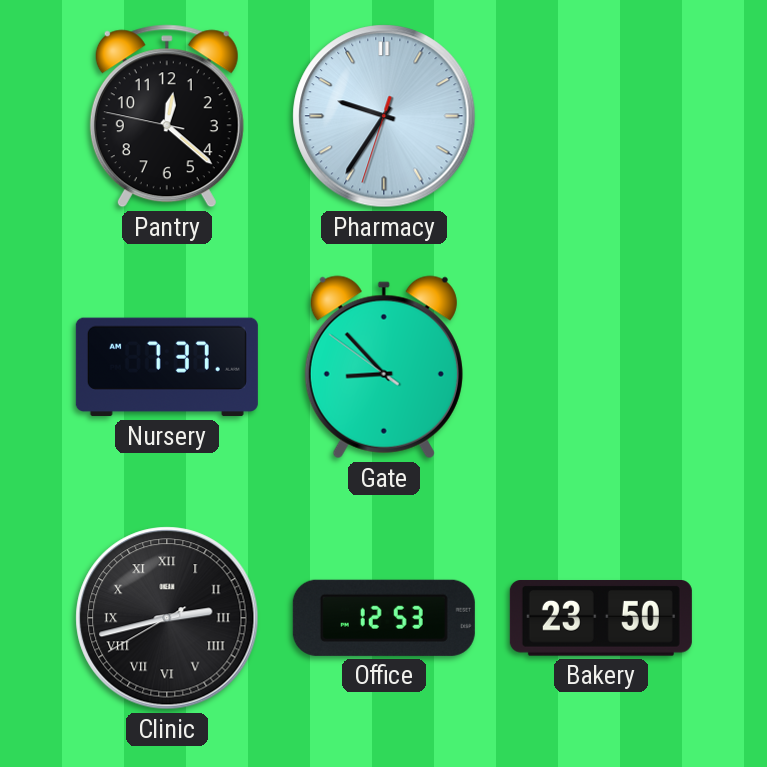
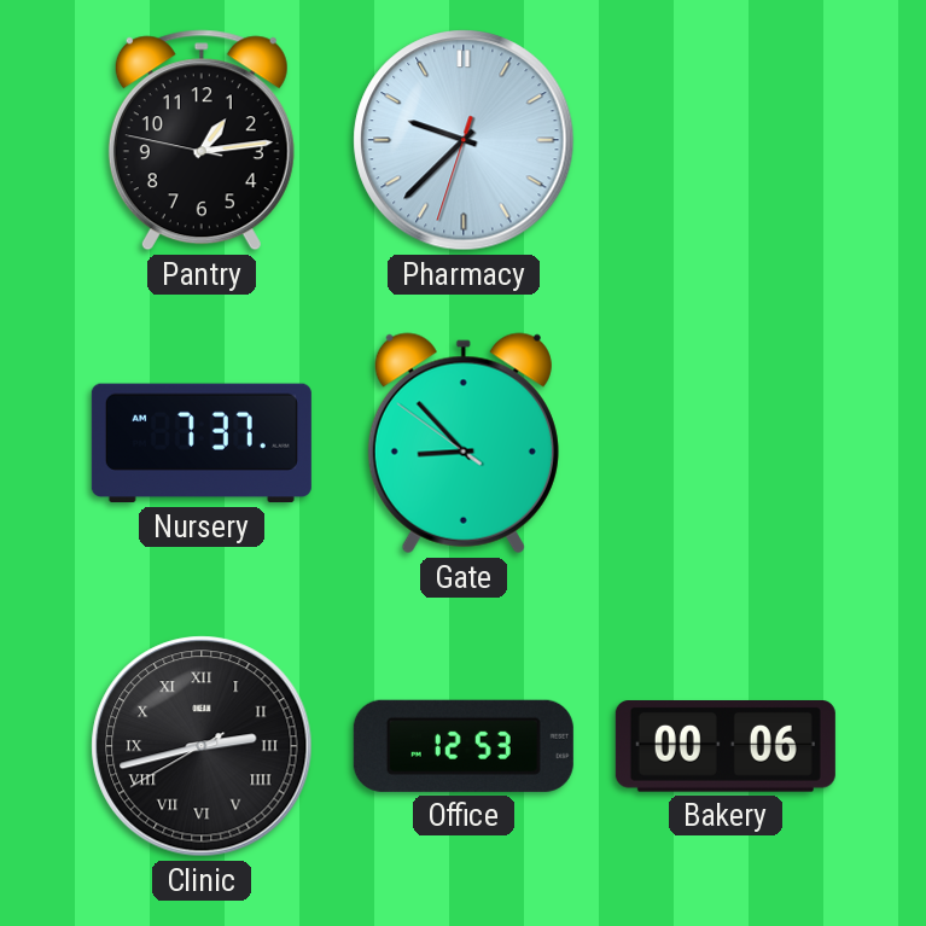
Pantry: 12:21 -> 1:13
Pharmacy: 9:35 -> 9:37
Bakery: 23:50 -> 00:06
